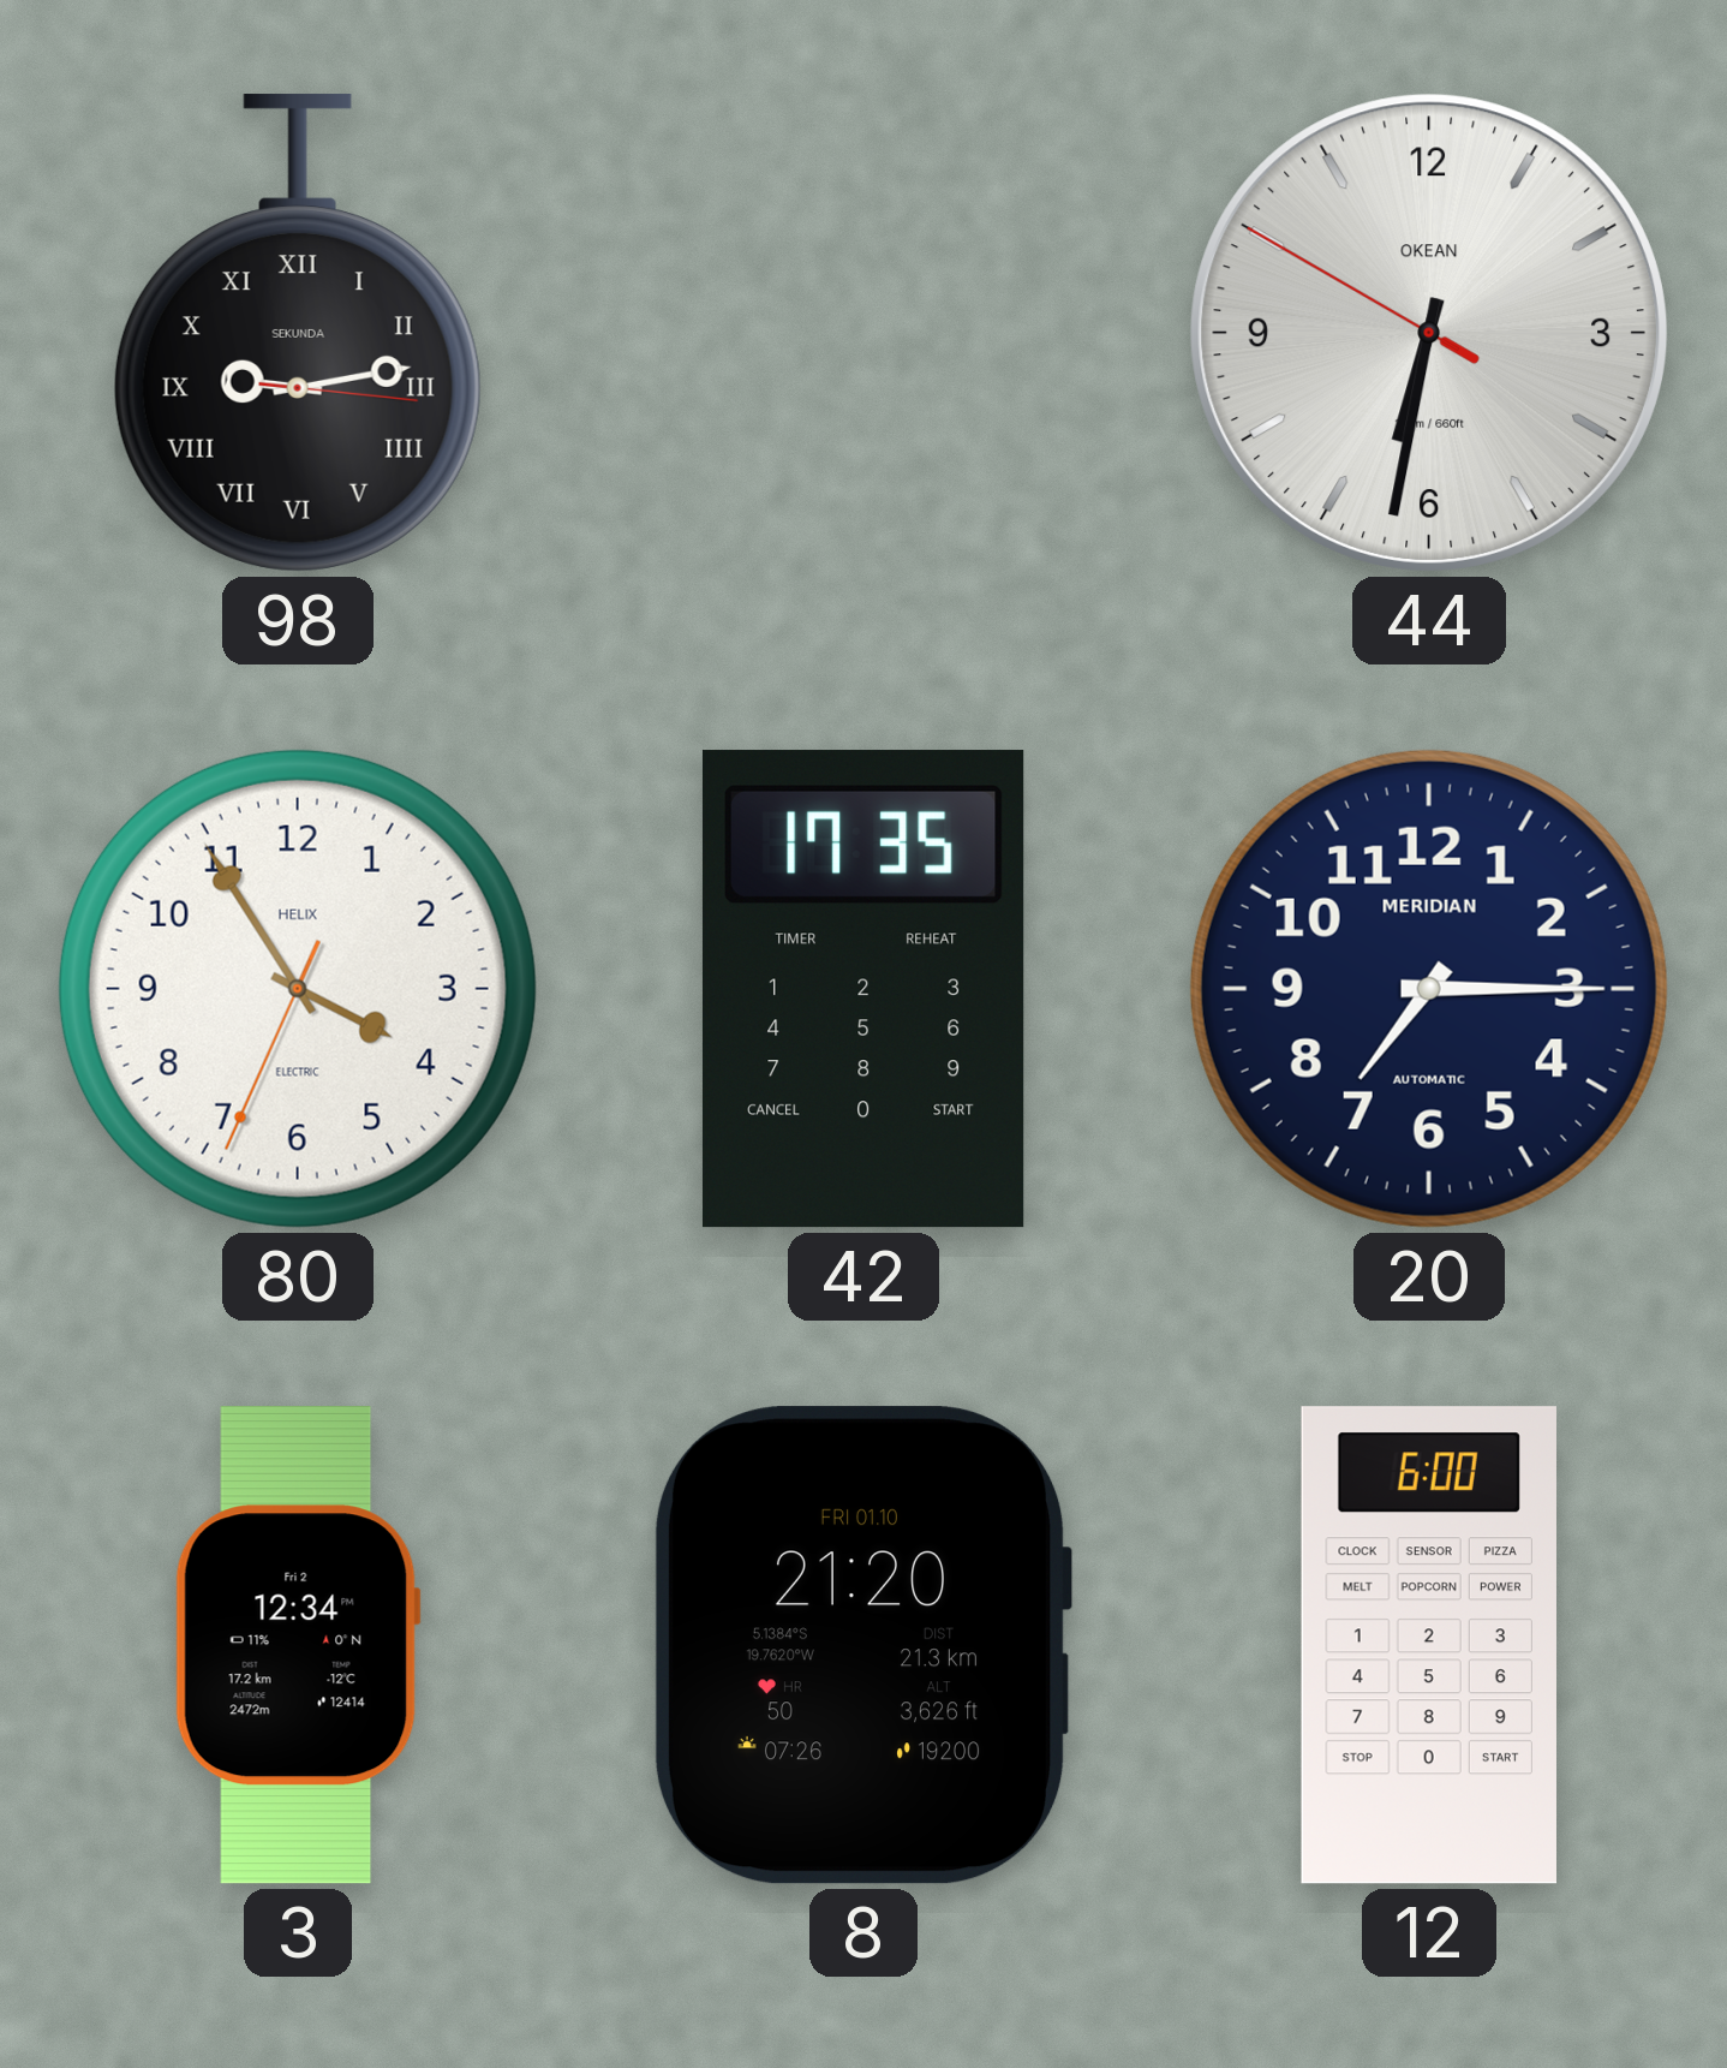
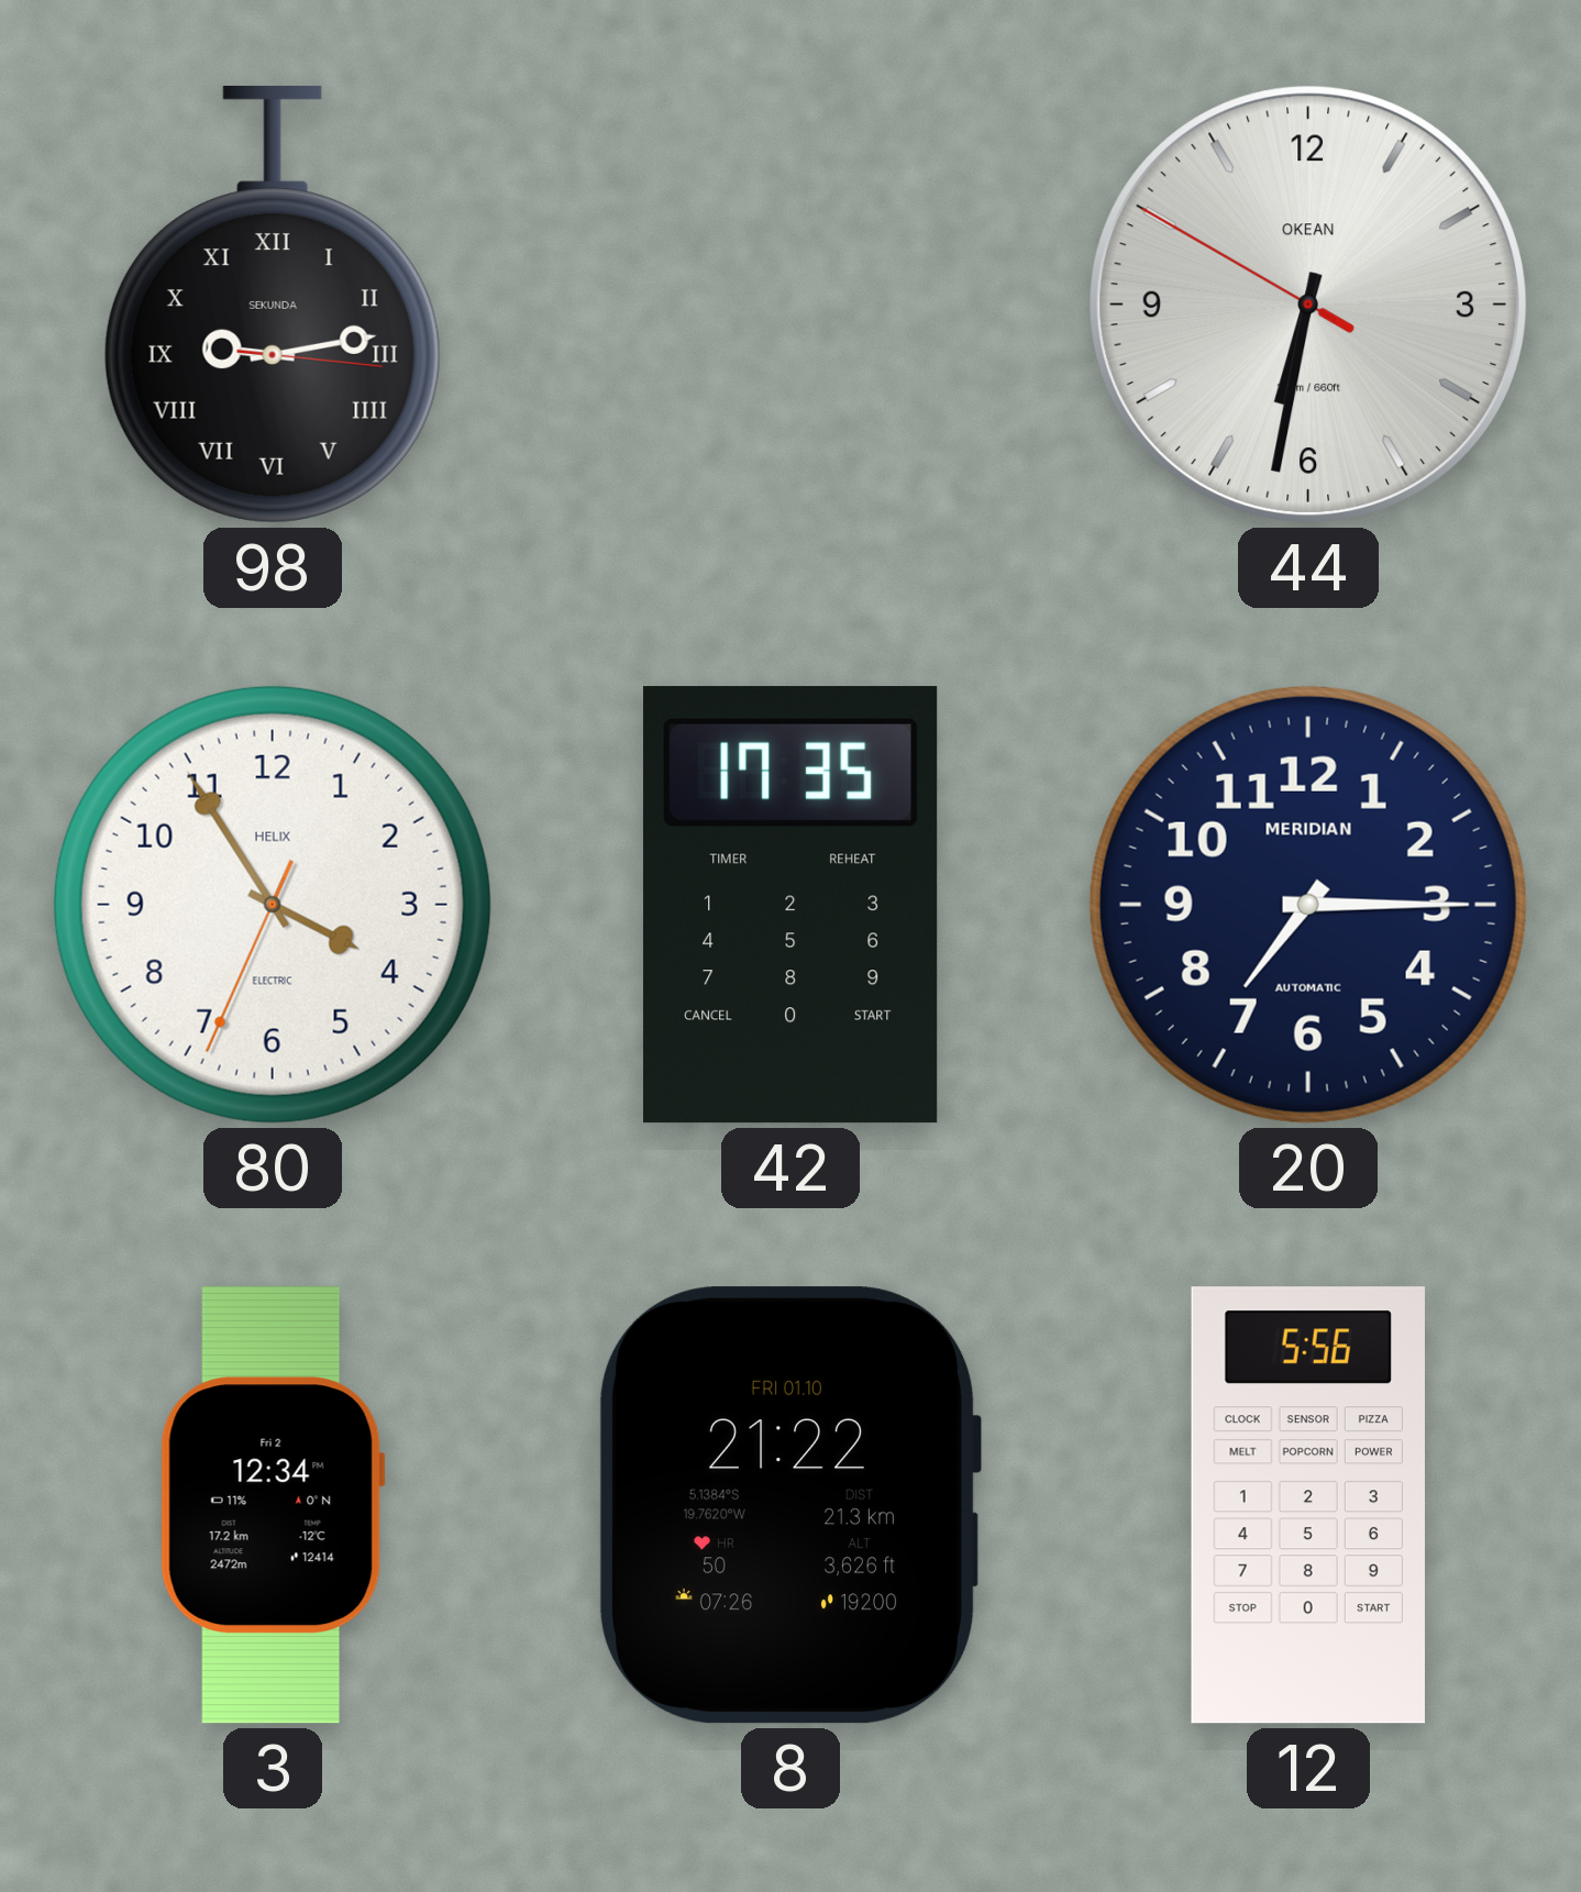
8: 21:20 -> 21:22
12: 6:00 -> 5:56
